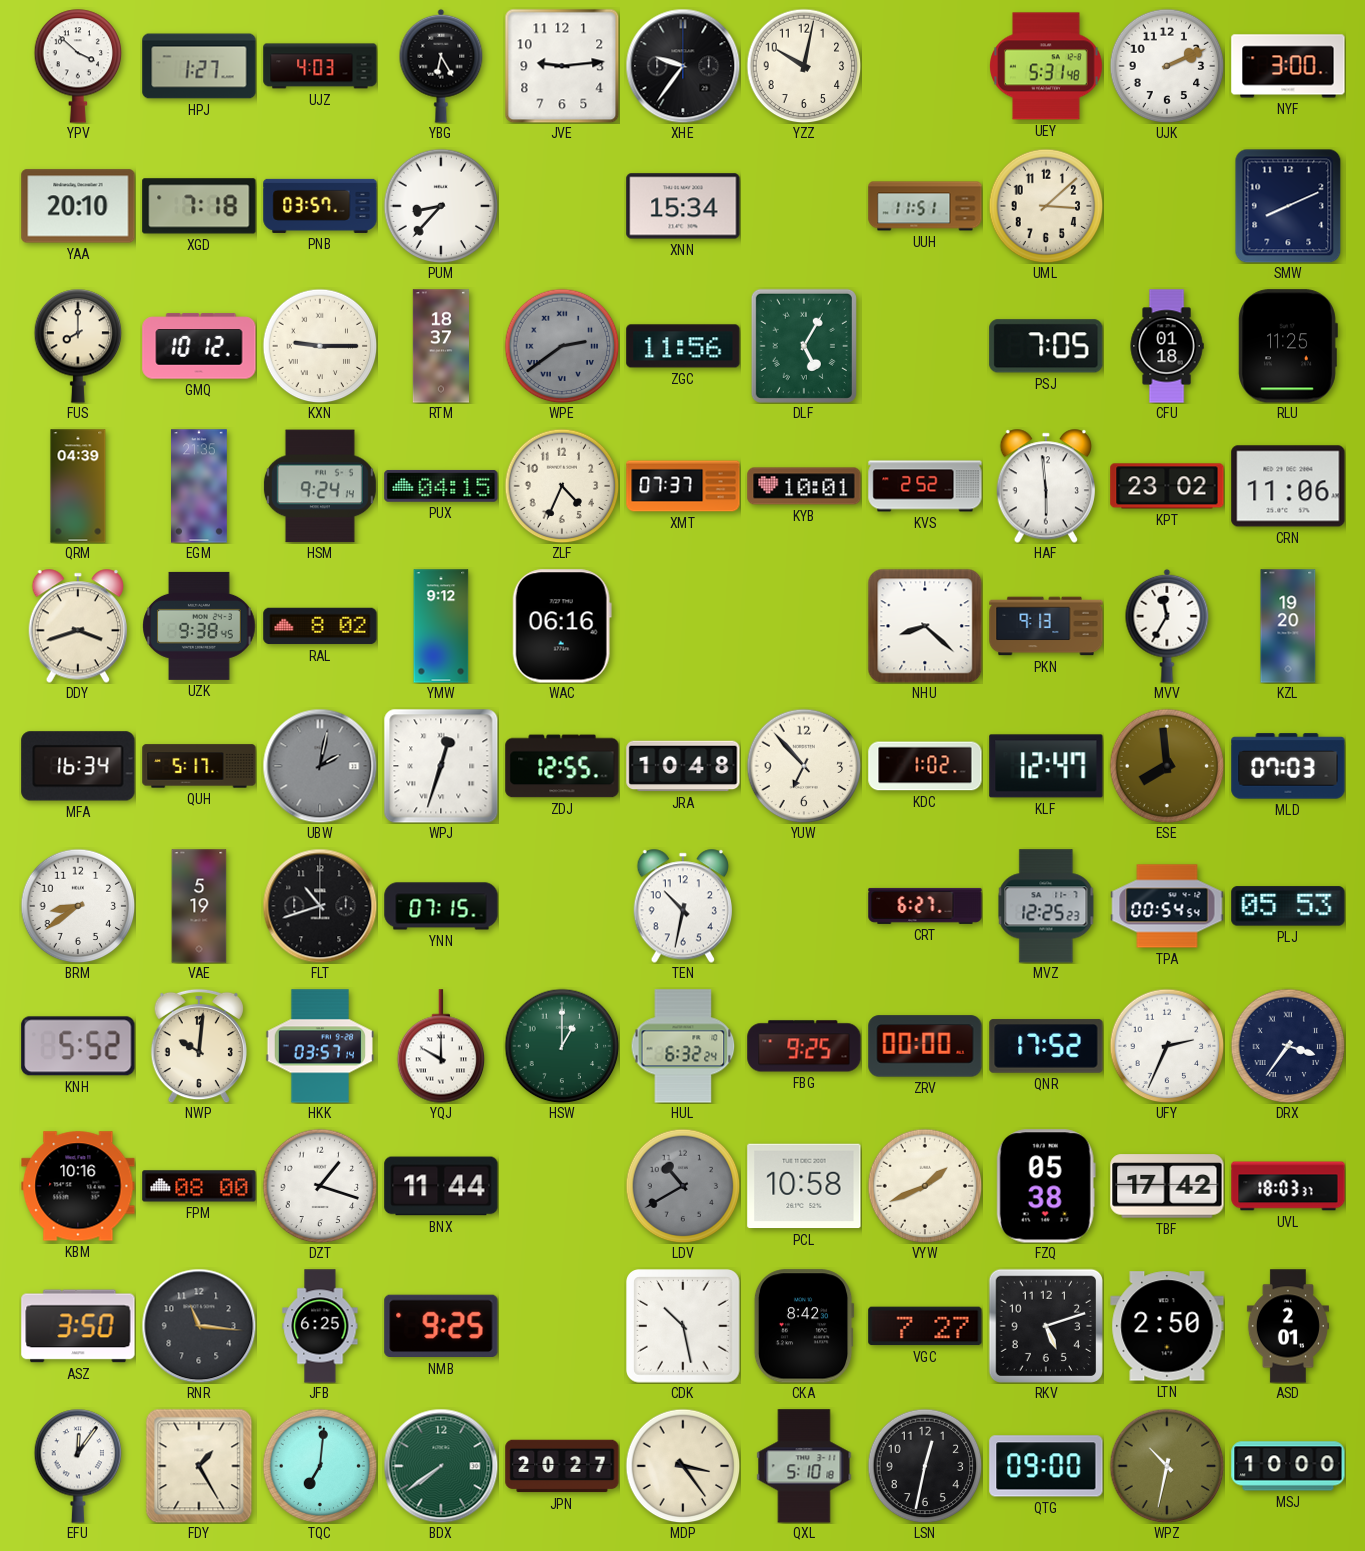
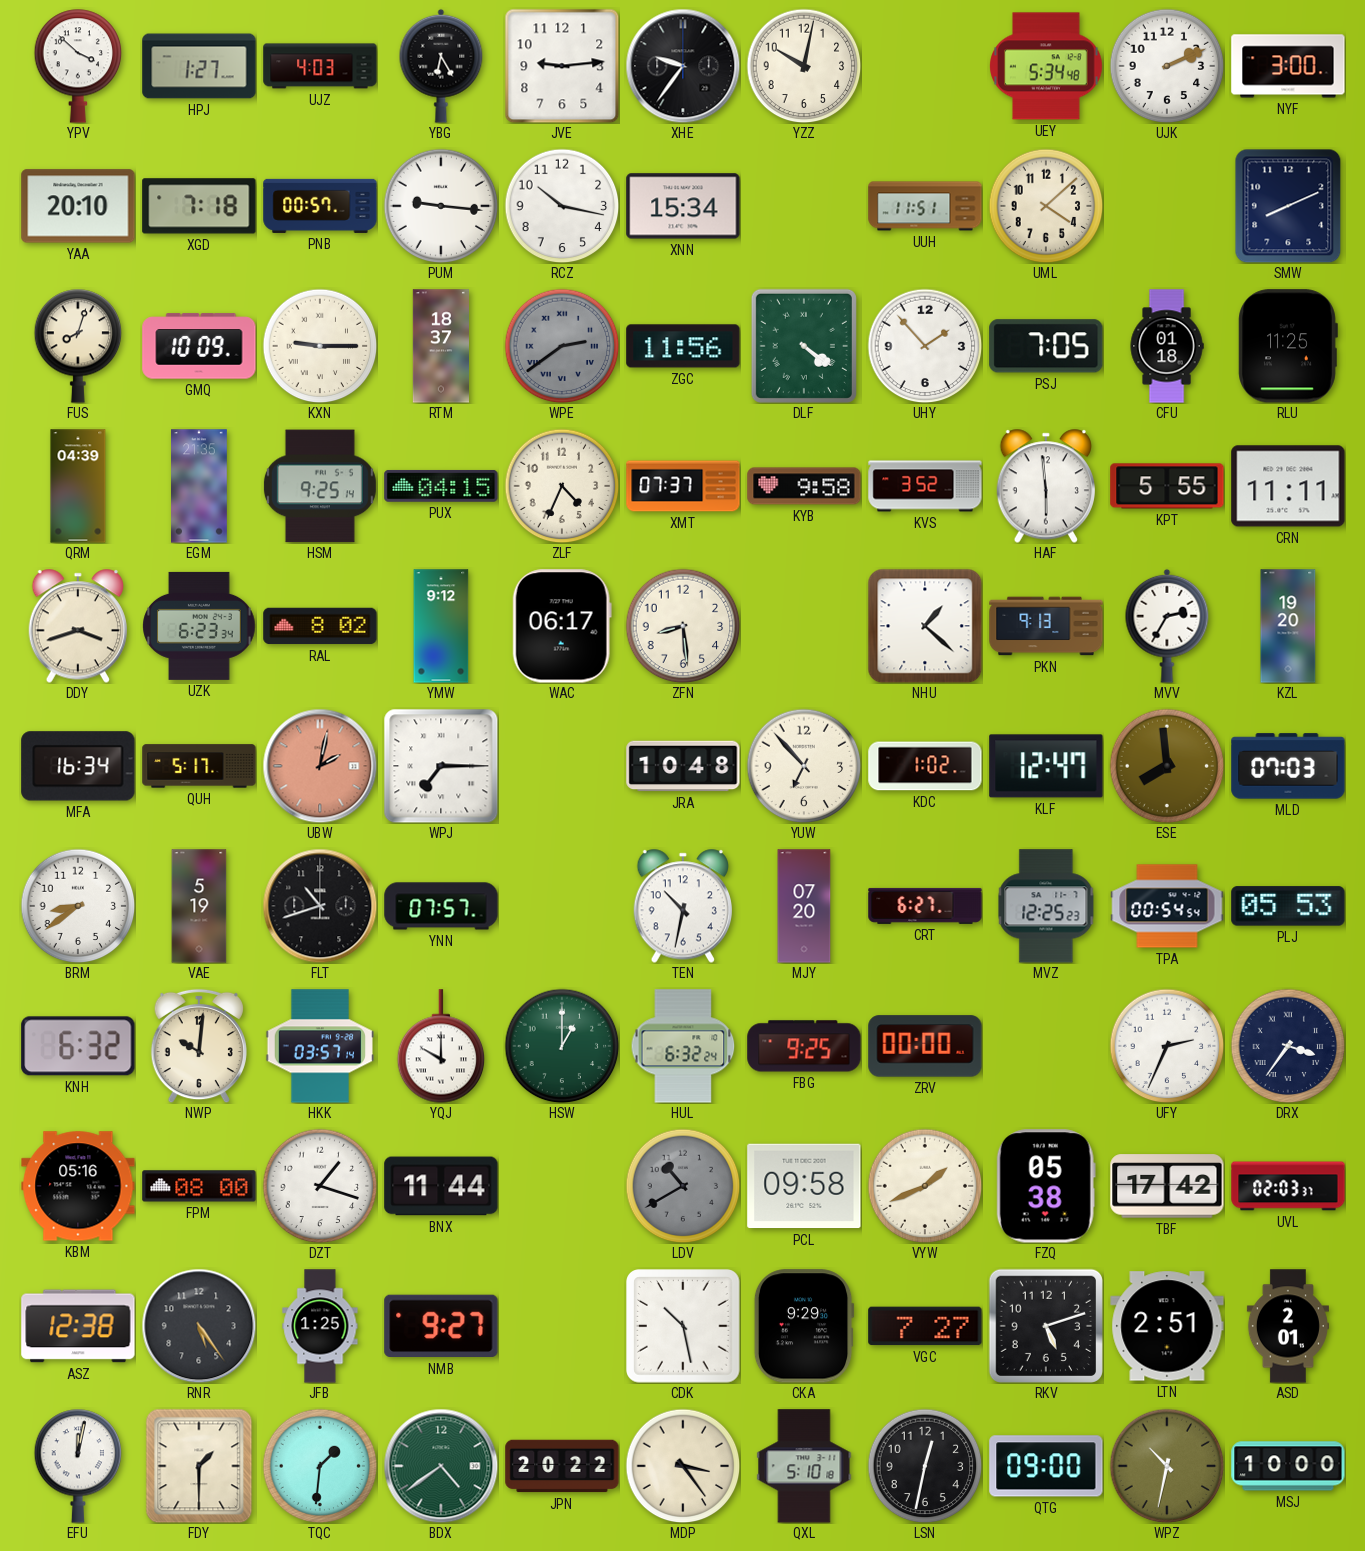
UEY: 5:31 -> 5:34
PNB: 03:57 -> 00:57
PUM: 8:37 -> 9:16
RCZ: none -> 10:17
UML: 3:08 -> 4:08
FUS: 8:00 -> 8:03
GMQ: 10:12 -> 10:09
DLF: 5:05 -> 4:21
UHY: none -> 1:53
HSM: 9:24 -> 9:25
KYB: 10:01 -> 9:58
KVS: 2:52 -> 3:52
KPT: 23:02 -> 5:55
CRN: 11:06 -> 11:11
UZK: 9:38 -> 6:23
WAC: 06:16 -> 06:17
ZFN: none -> 8:29
NHU: 8:22 -> 1:22
MVV: 11:35 -> 2:35
UBW dial: grey -> salmon
WPJ: 12:33 -> 7:15
ZDJ: 12:55 -> none
YNN: 07:15 -> 07:57
MJY: none -> 07:20
KNH: 5:52 -> 6:32
QNR: 17:52 -> none
KBM: 10:16 -> 05:16
PCL: 10:58 -> 09:58
UVL: 18:03 -> 02:03
ASZ: 3:50 -> 12:38
RNR: 11:16 -> 5:24
JFB: 6:25 -> 1:25
NMB: 9:25 -> 9:27
CKA: 8:42 -> 9:29
LTN: 2:50 -> 2:51
EFU: 12:06 -> 12:02
FDY: 1:25 -> 1:30
TQC: 7:01 -> 1:31
BDX: 7:39 -> 4:39
JPN: 20:27 -> 20:22
